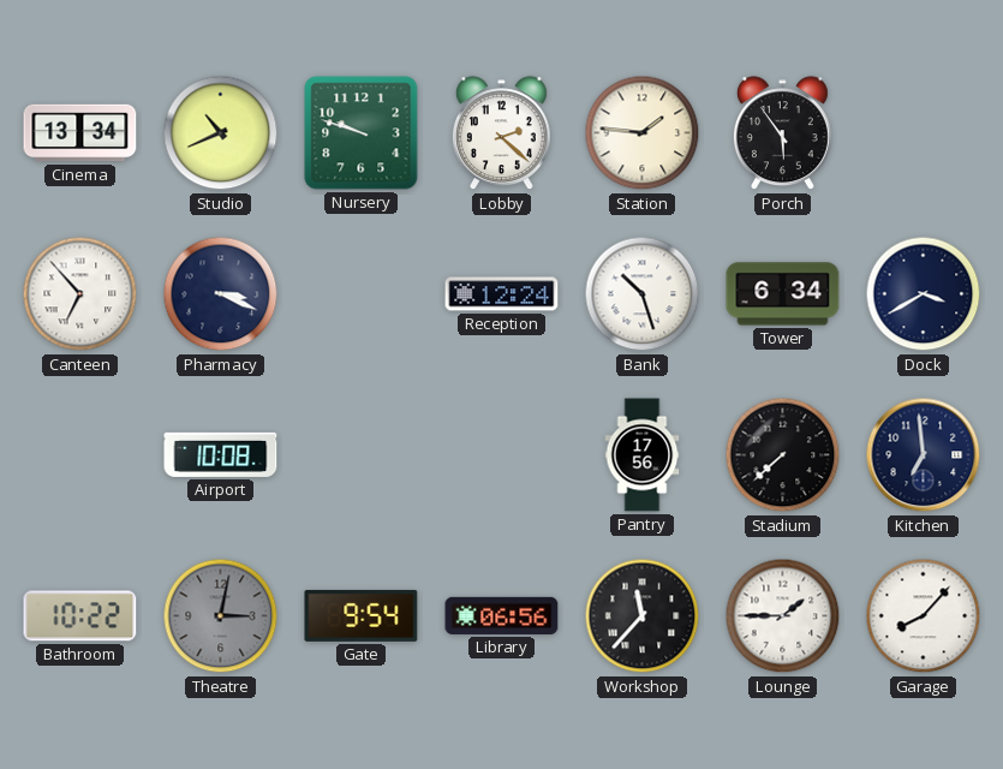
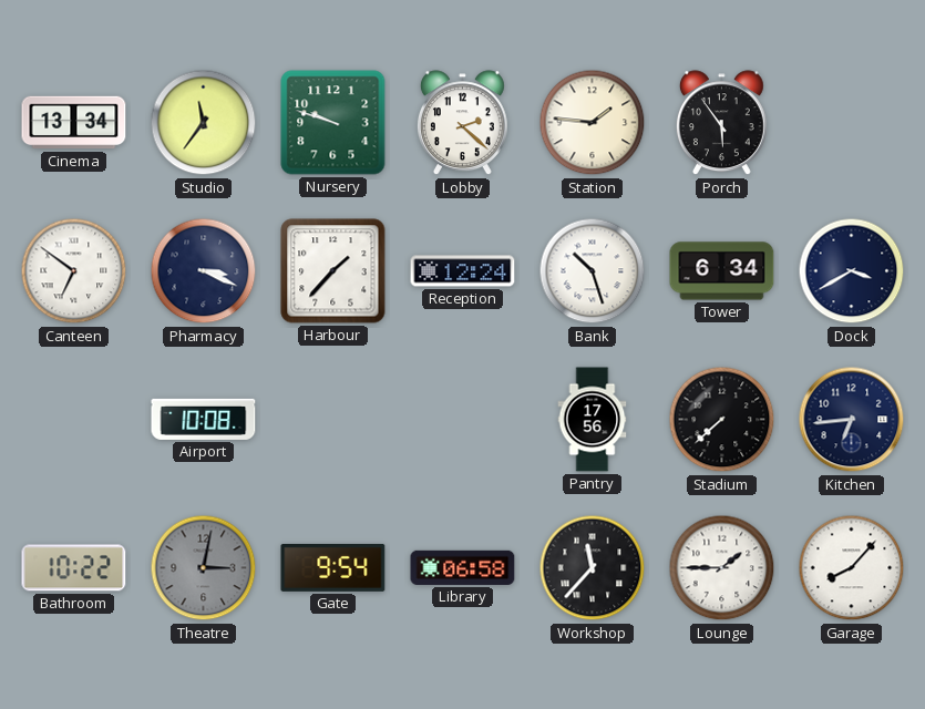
Studio: 10:41 -> 11:36
Canteen: 6:53 -> 6:51
Harbour: none -> 1:37
Kitchen: 6:59 -> 6:44
Library: 06:56 -> 06:58
